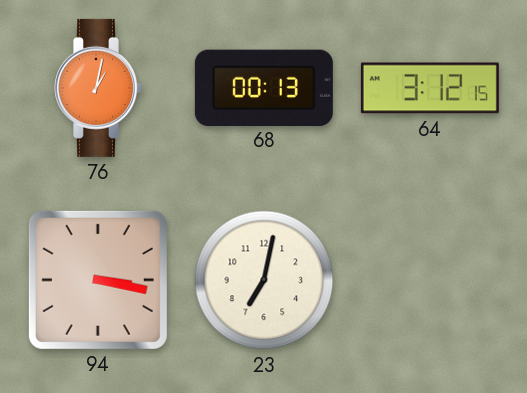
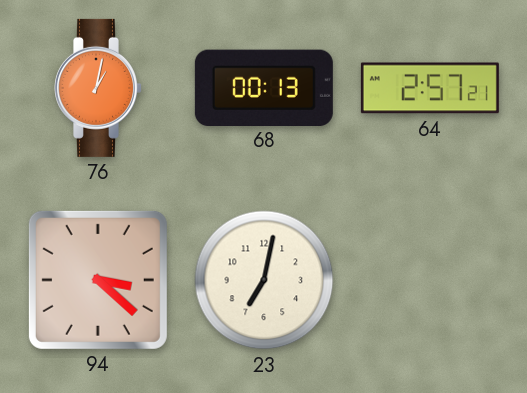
64: 3:12 -> 2:57
94: 3:17 -> 3:22
